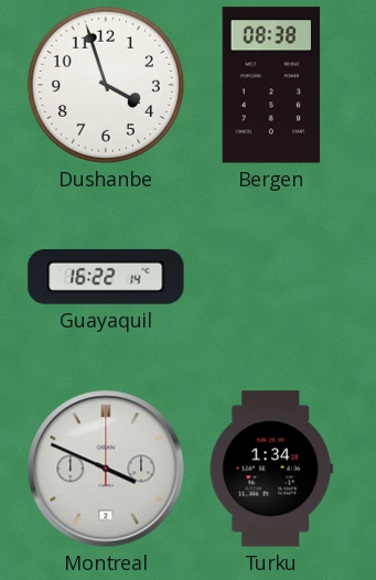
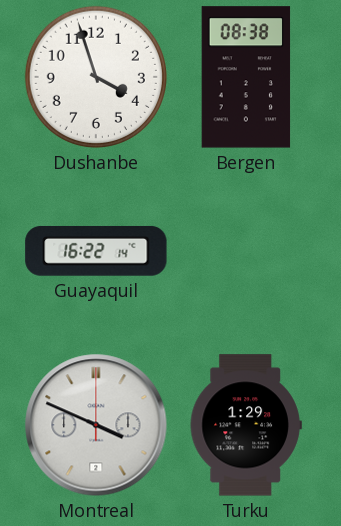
Turku: 1:34 -> 1:29
